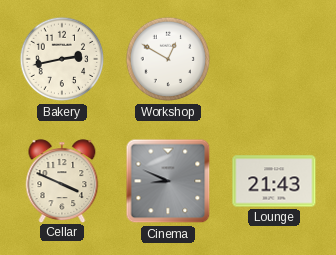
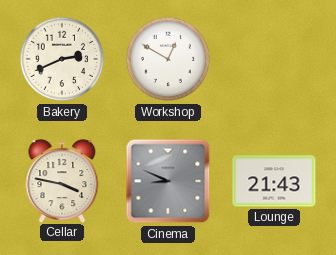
Bakery: 2:43 -> 2:41
Cellar: 3:49 -> 3:47
